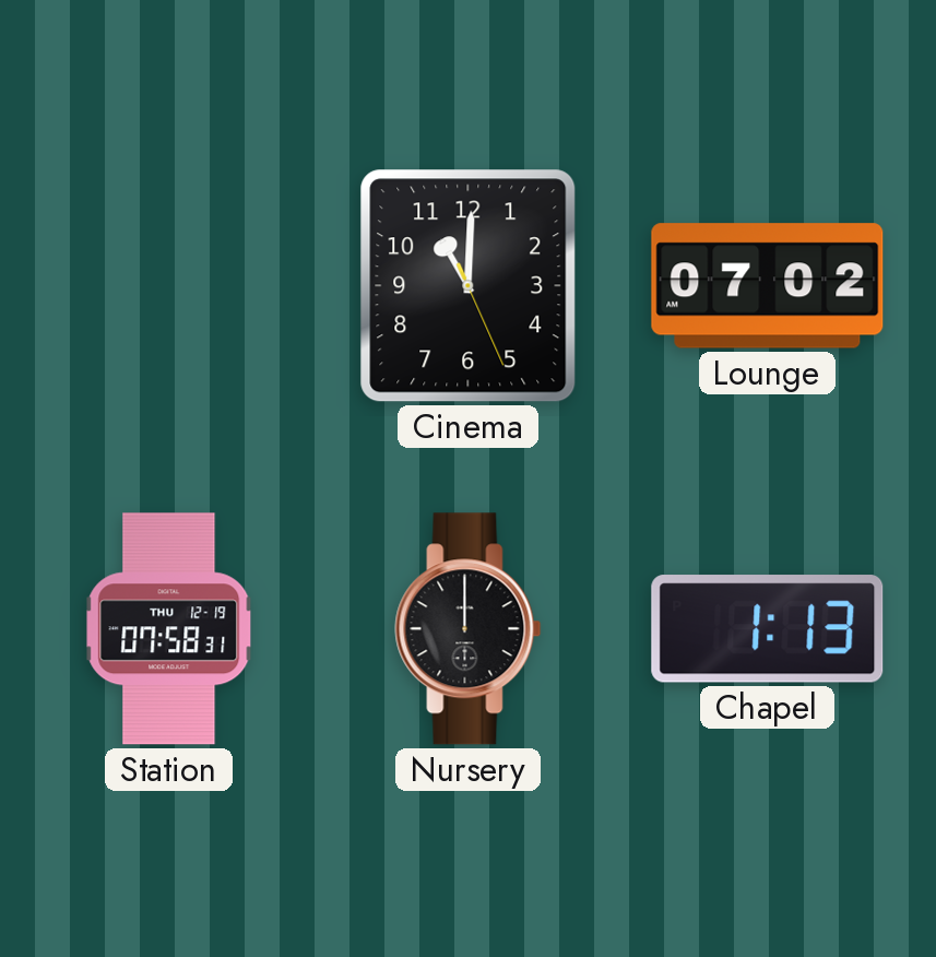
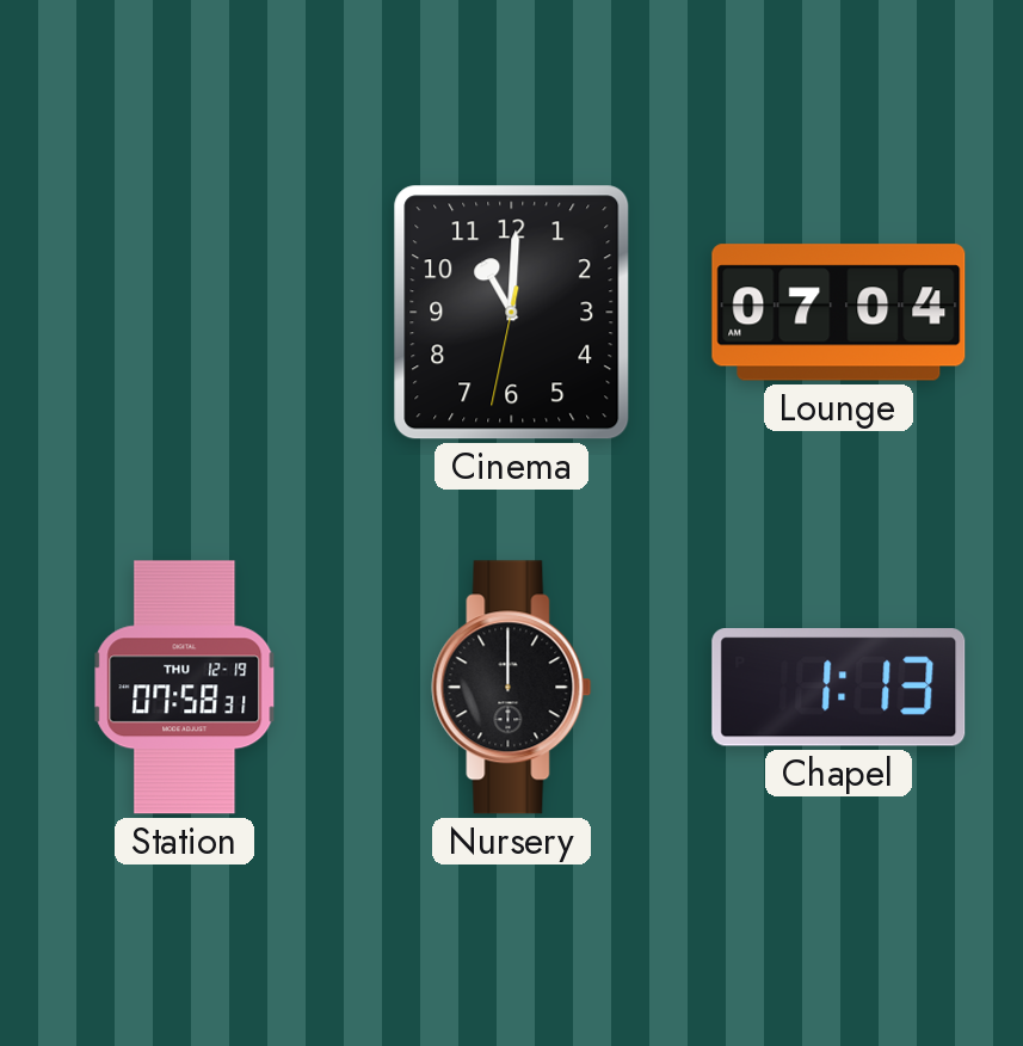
Cinema: 11:00:26 -> 11:00:32
Lounge: 07:02 -> 07:04
